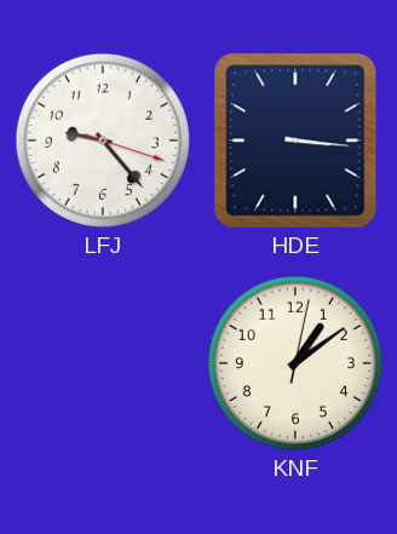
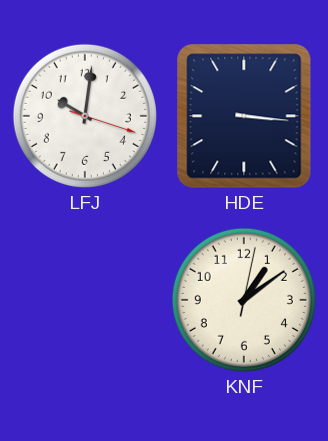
LFJ: 9:23 -> 10:01
